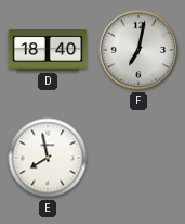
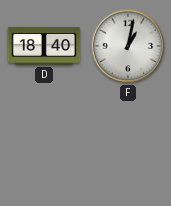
F: 7:02 -> 1:02
E: 7:58 -> none
